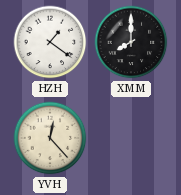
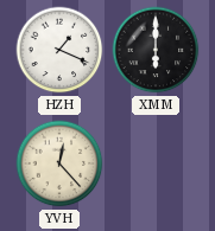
HZH: 1:21 -> 1:19
XMM: 8:00 -> 6:00
